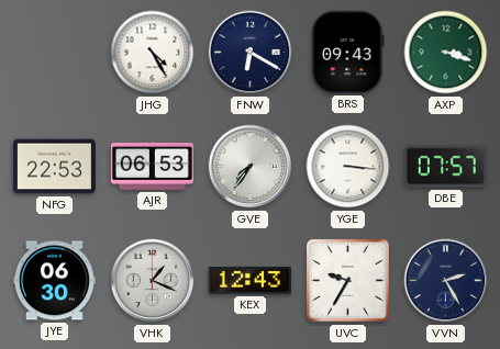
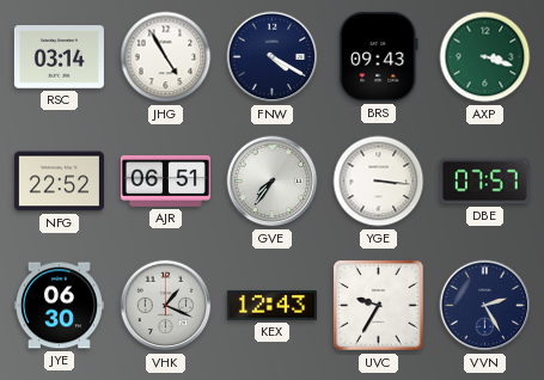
RSC: none -> 03:14
JHG: 4:25 -> 4:55
FNW: 6:20 -> 4:20
NFG: 22:53 -> 22:52
AJR: 06:53 -> 06:51
